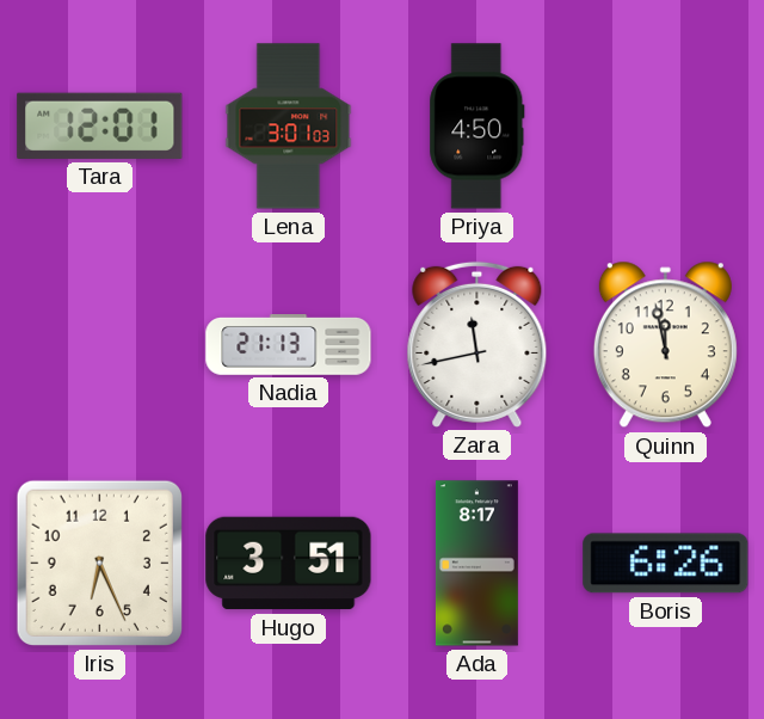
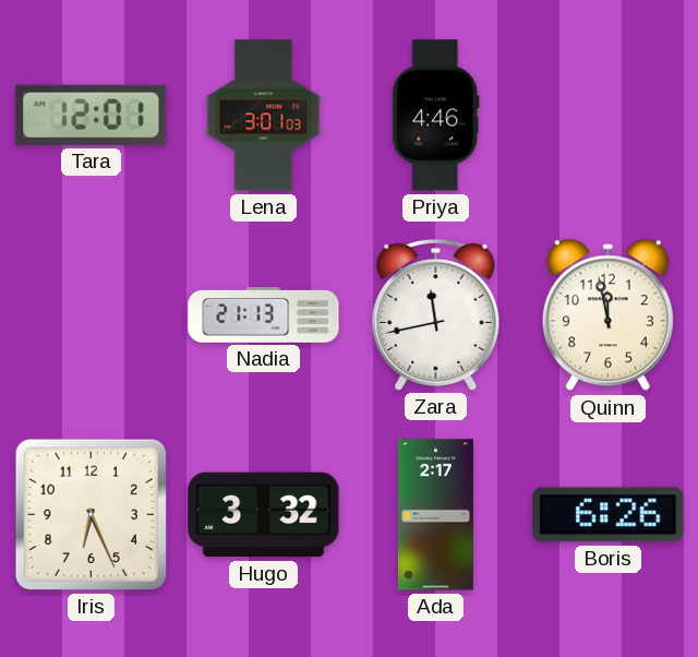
Priya: 4:50 -> 4:46
Hugo: 3:51 -> 3:32
Ada: 8:17 -> 2:17
